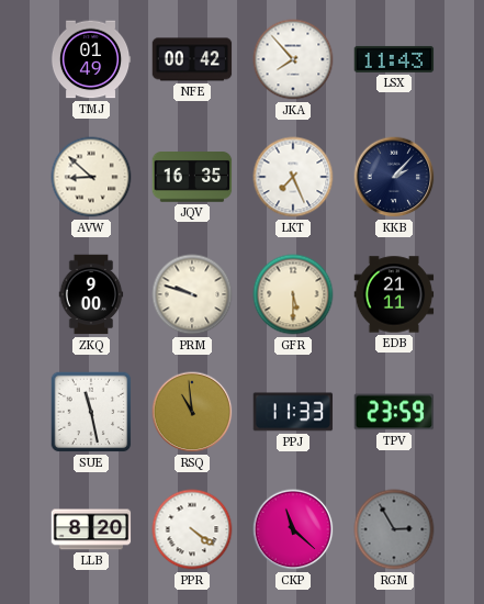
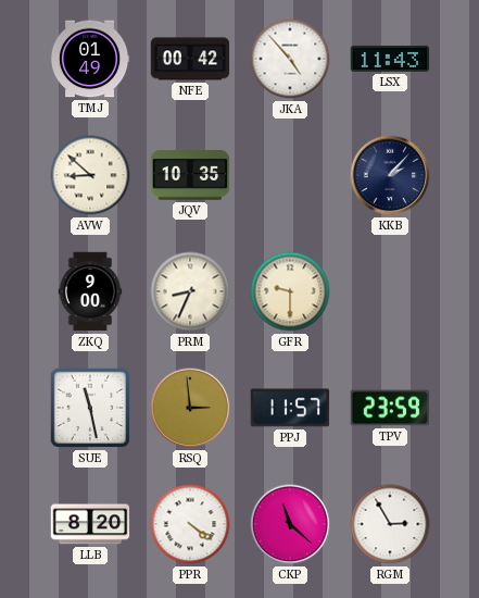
JKA: 7:53 -> 4:53
JQV: 16:35 -> 10:35
LKT: 7:26 -> none
PRM: 9:48 -> 8:34
GFR: 5:30 -> 9:30
EDB: 21:11 -> none
RSQ: 10:59 -> 2:59
PPJ: 11:33 -> 11:57
RGM dial: grey -> white
